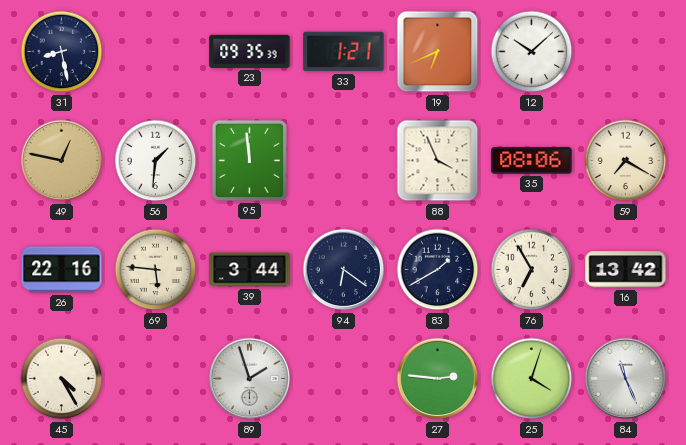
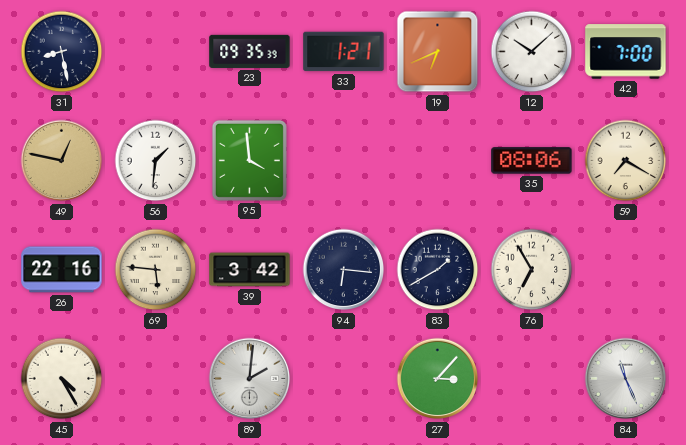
42: none -> 7:00
95: 11:59 -> 3:59
88: 3:56 -> none
39: 3:44 -> 3:42
94: 6:21 -> 6:16
16: 13:42 -> none
89: 1:57 -> 2:01
27: 2:46 -> 3:07
25: 4:03 -> none
